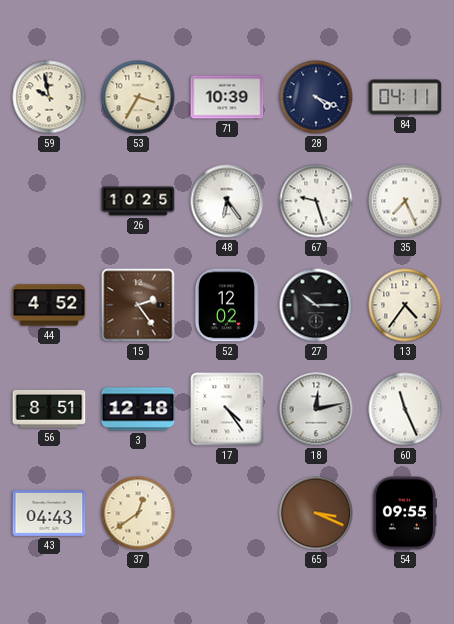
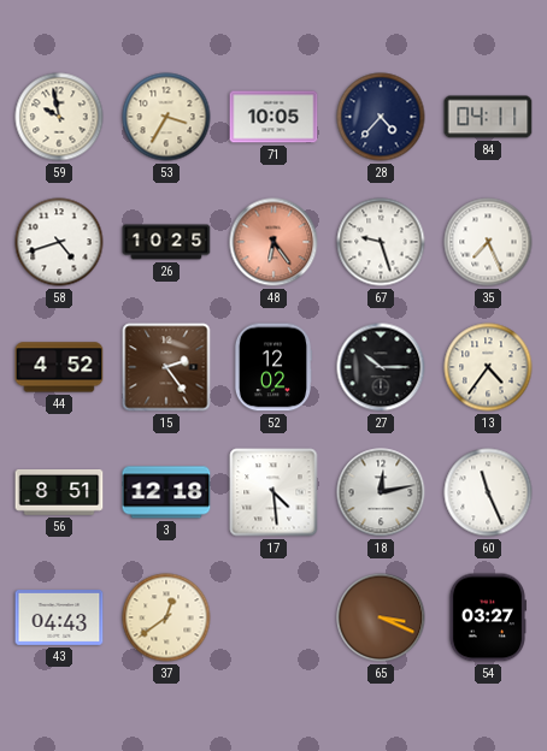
71: 10:39 -> 10:05
28: 4:19 -> 4:37
58: none -> 4:42
48 dial: white -> salmon
17: 4:24 -> 4:29
54: 09:55 -> 03:27
